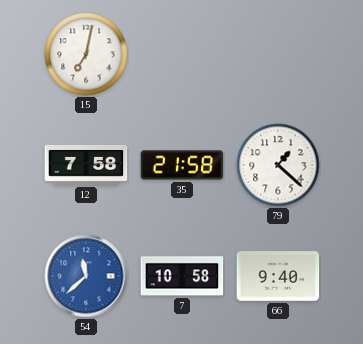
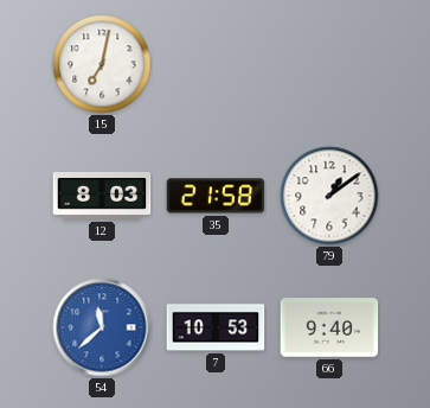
12: 7:58 -> 8:03
79: 1:22 -> 1:09
7: 10:58 -> 10:53
